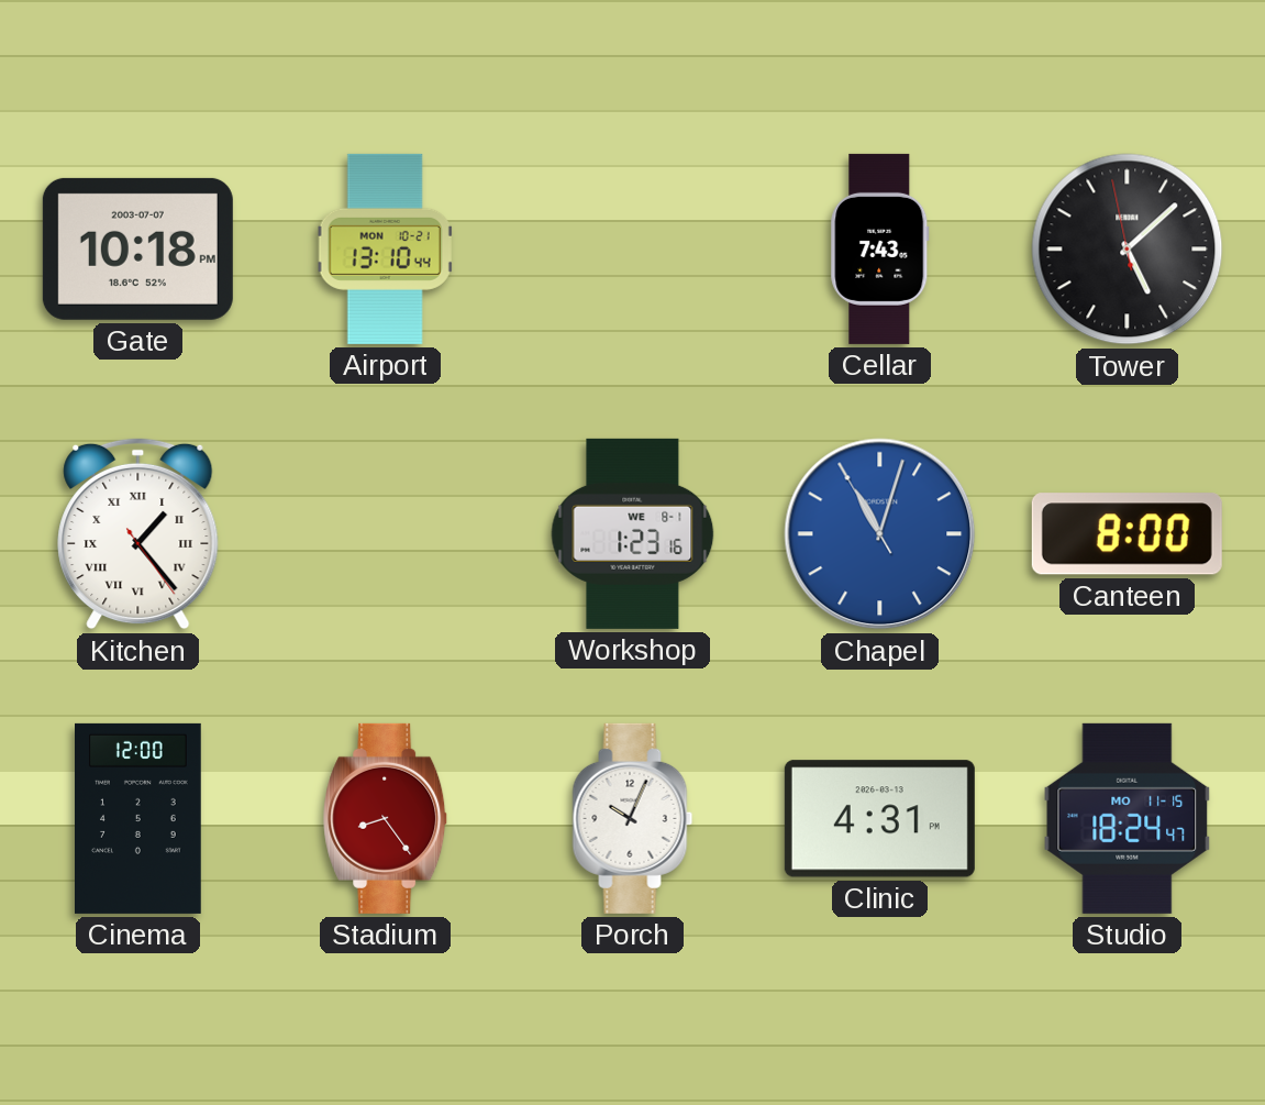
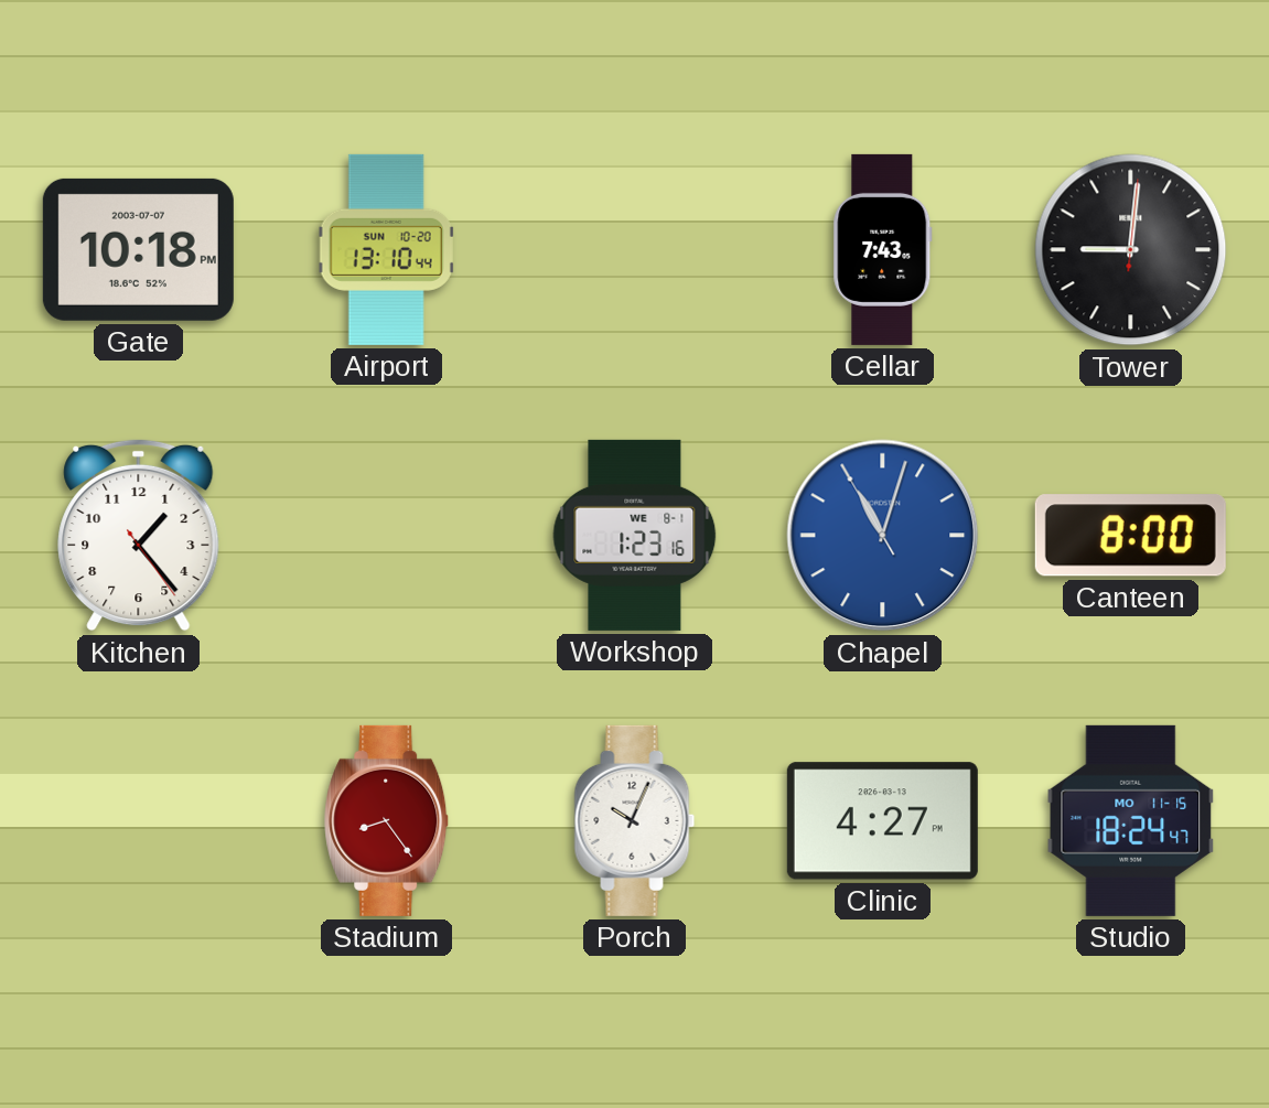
Airport date: MON 10-21 -> SUN 10-20
Tower: 5:07 -> 9:01
Kitchen numerals: Roman -> Arabic
Cinema: 12:00 -> none
Clinic: 4:31 -> 4:27
